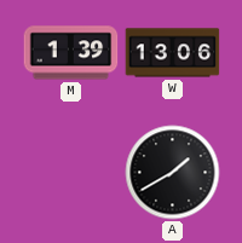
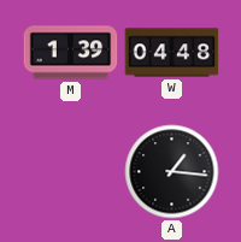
W: 13:06 -> 04:48
A: 1:40 -> 1:16
